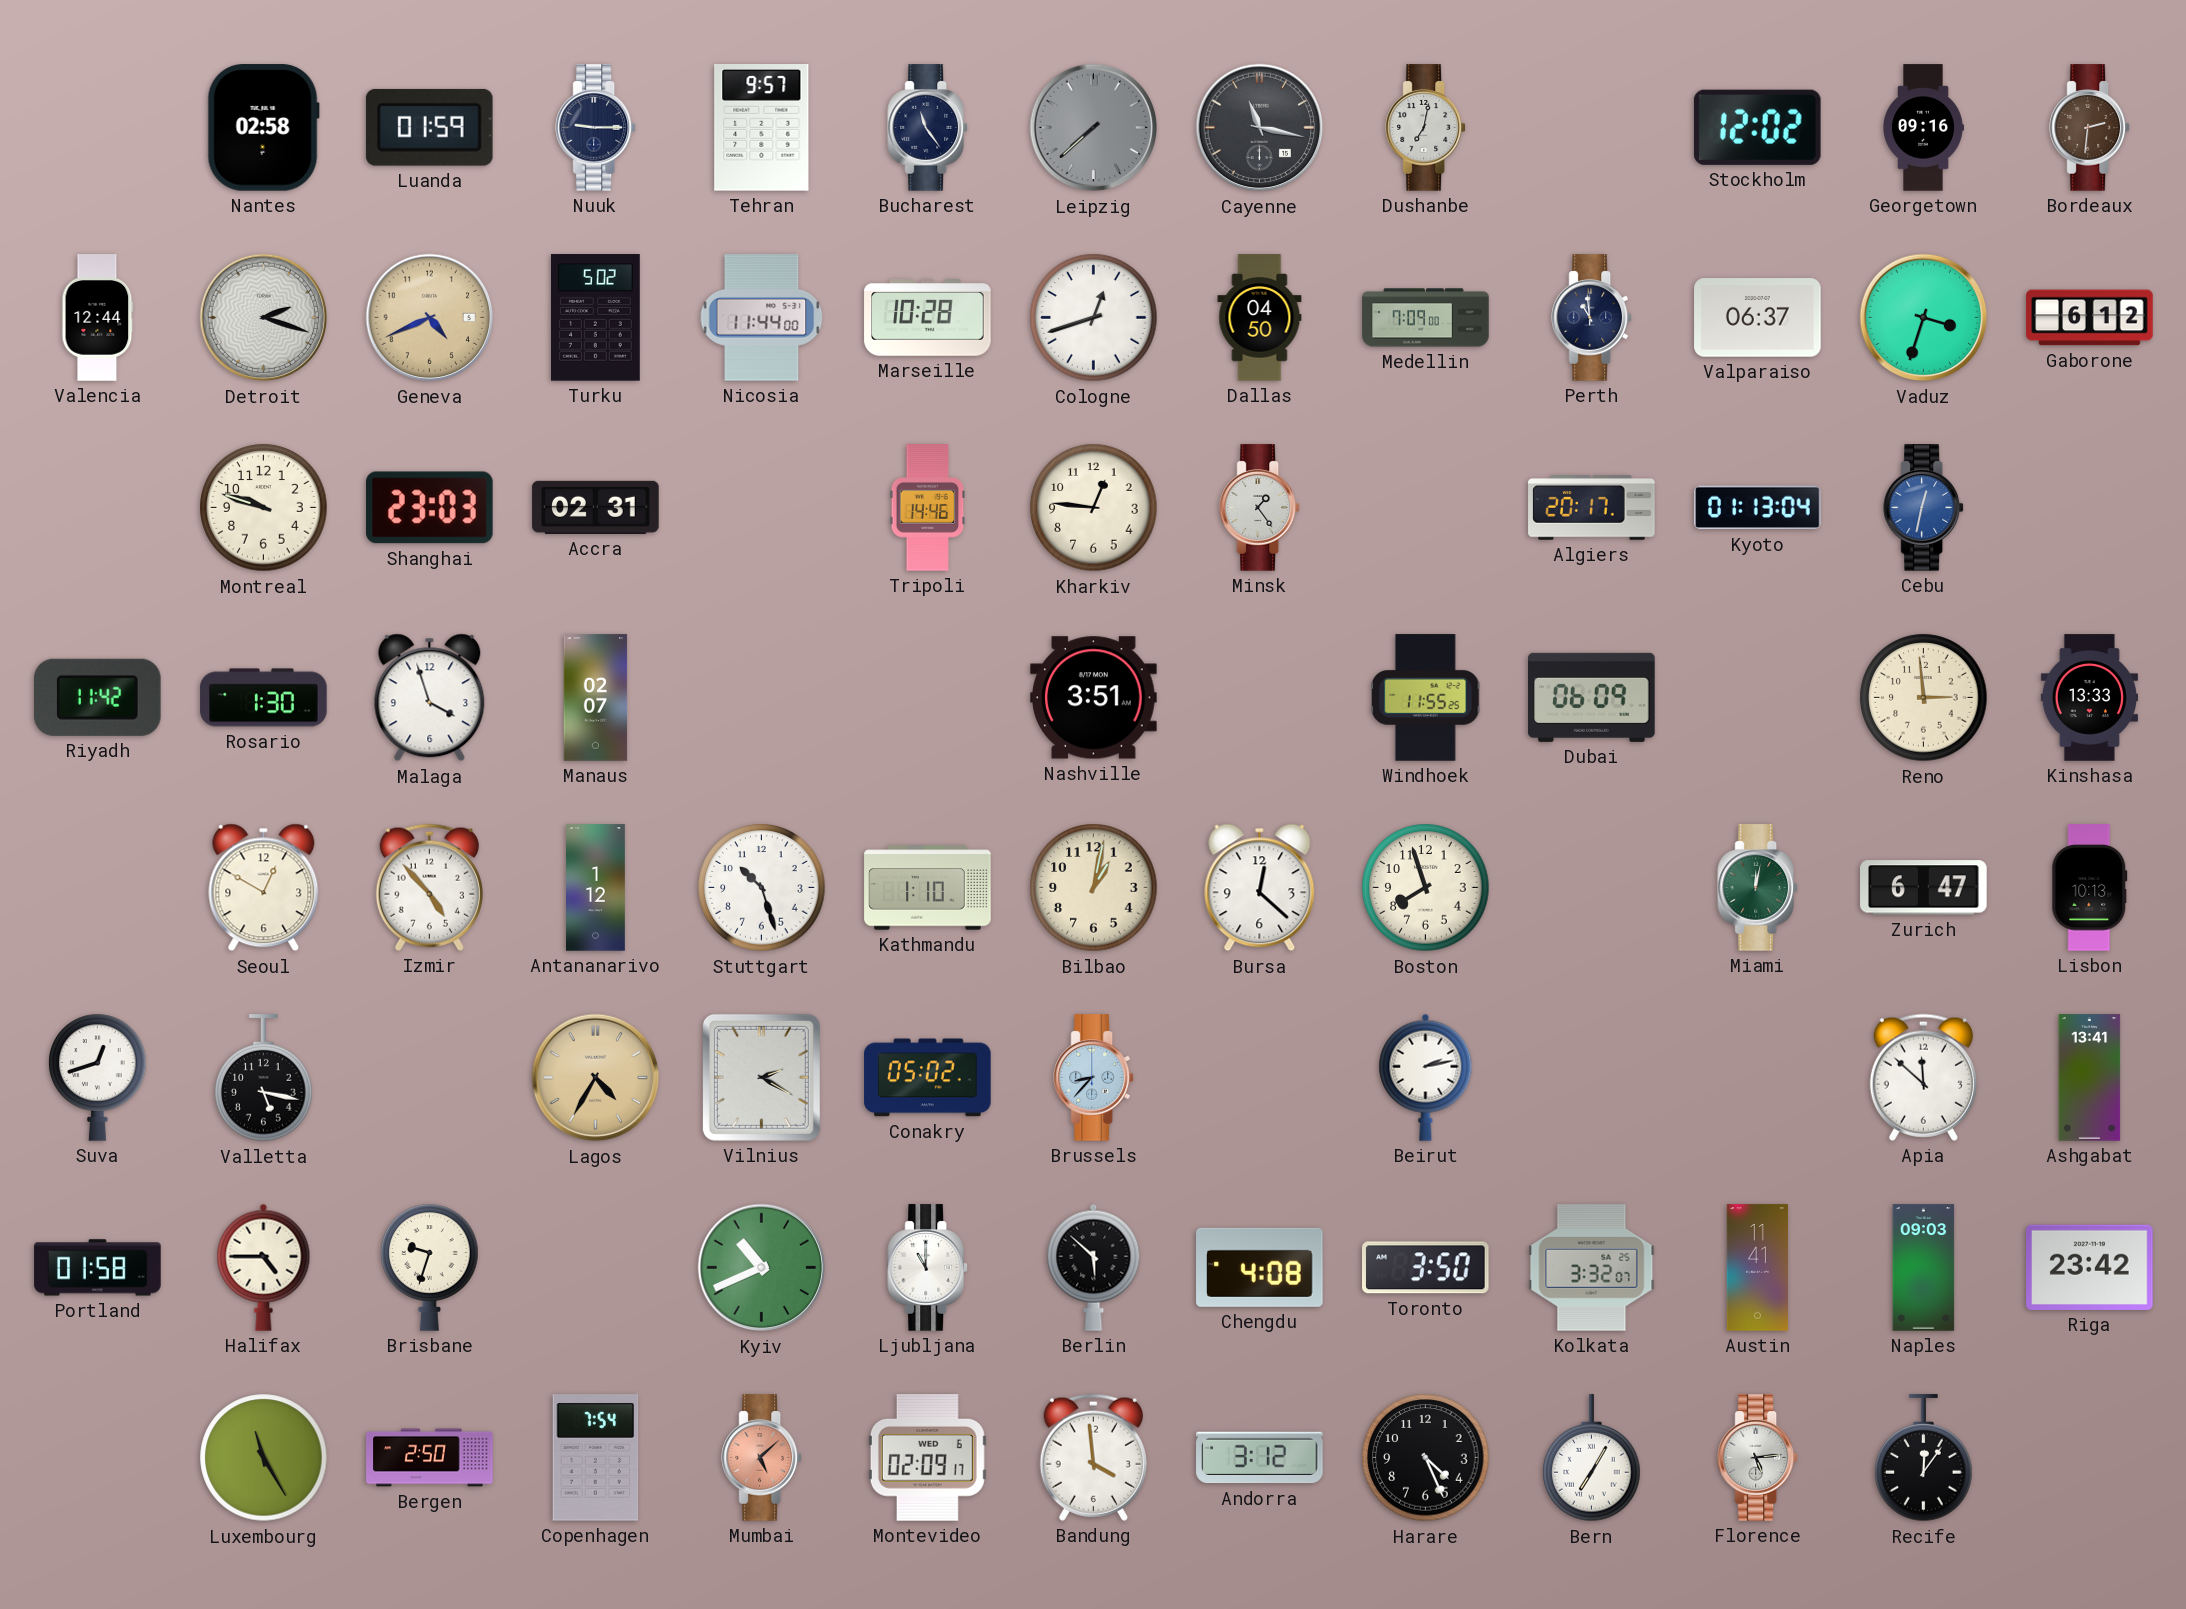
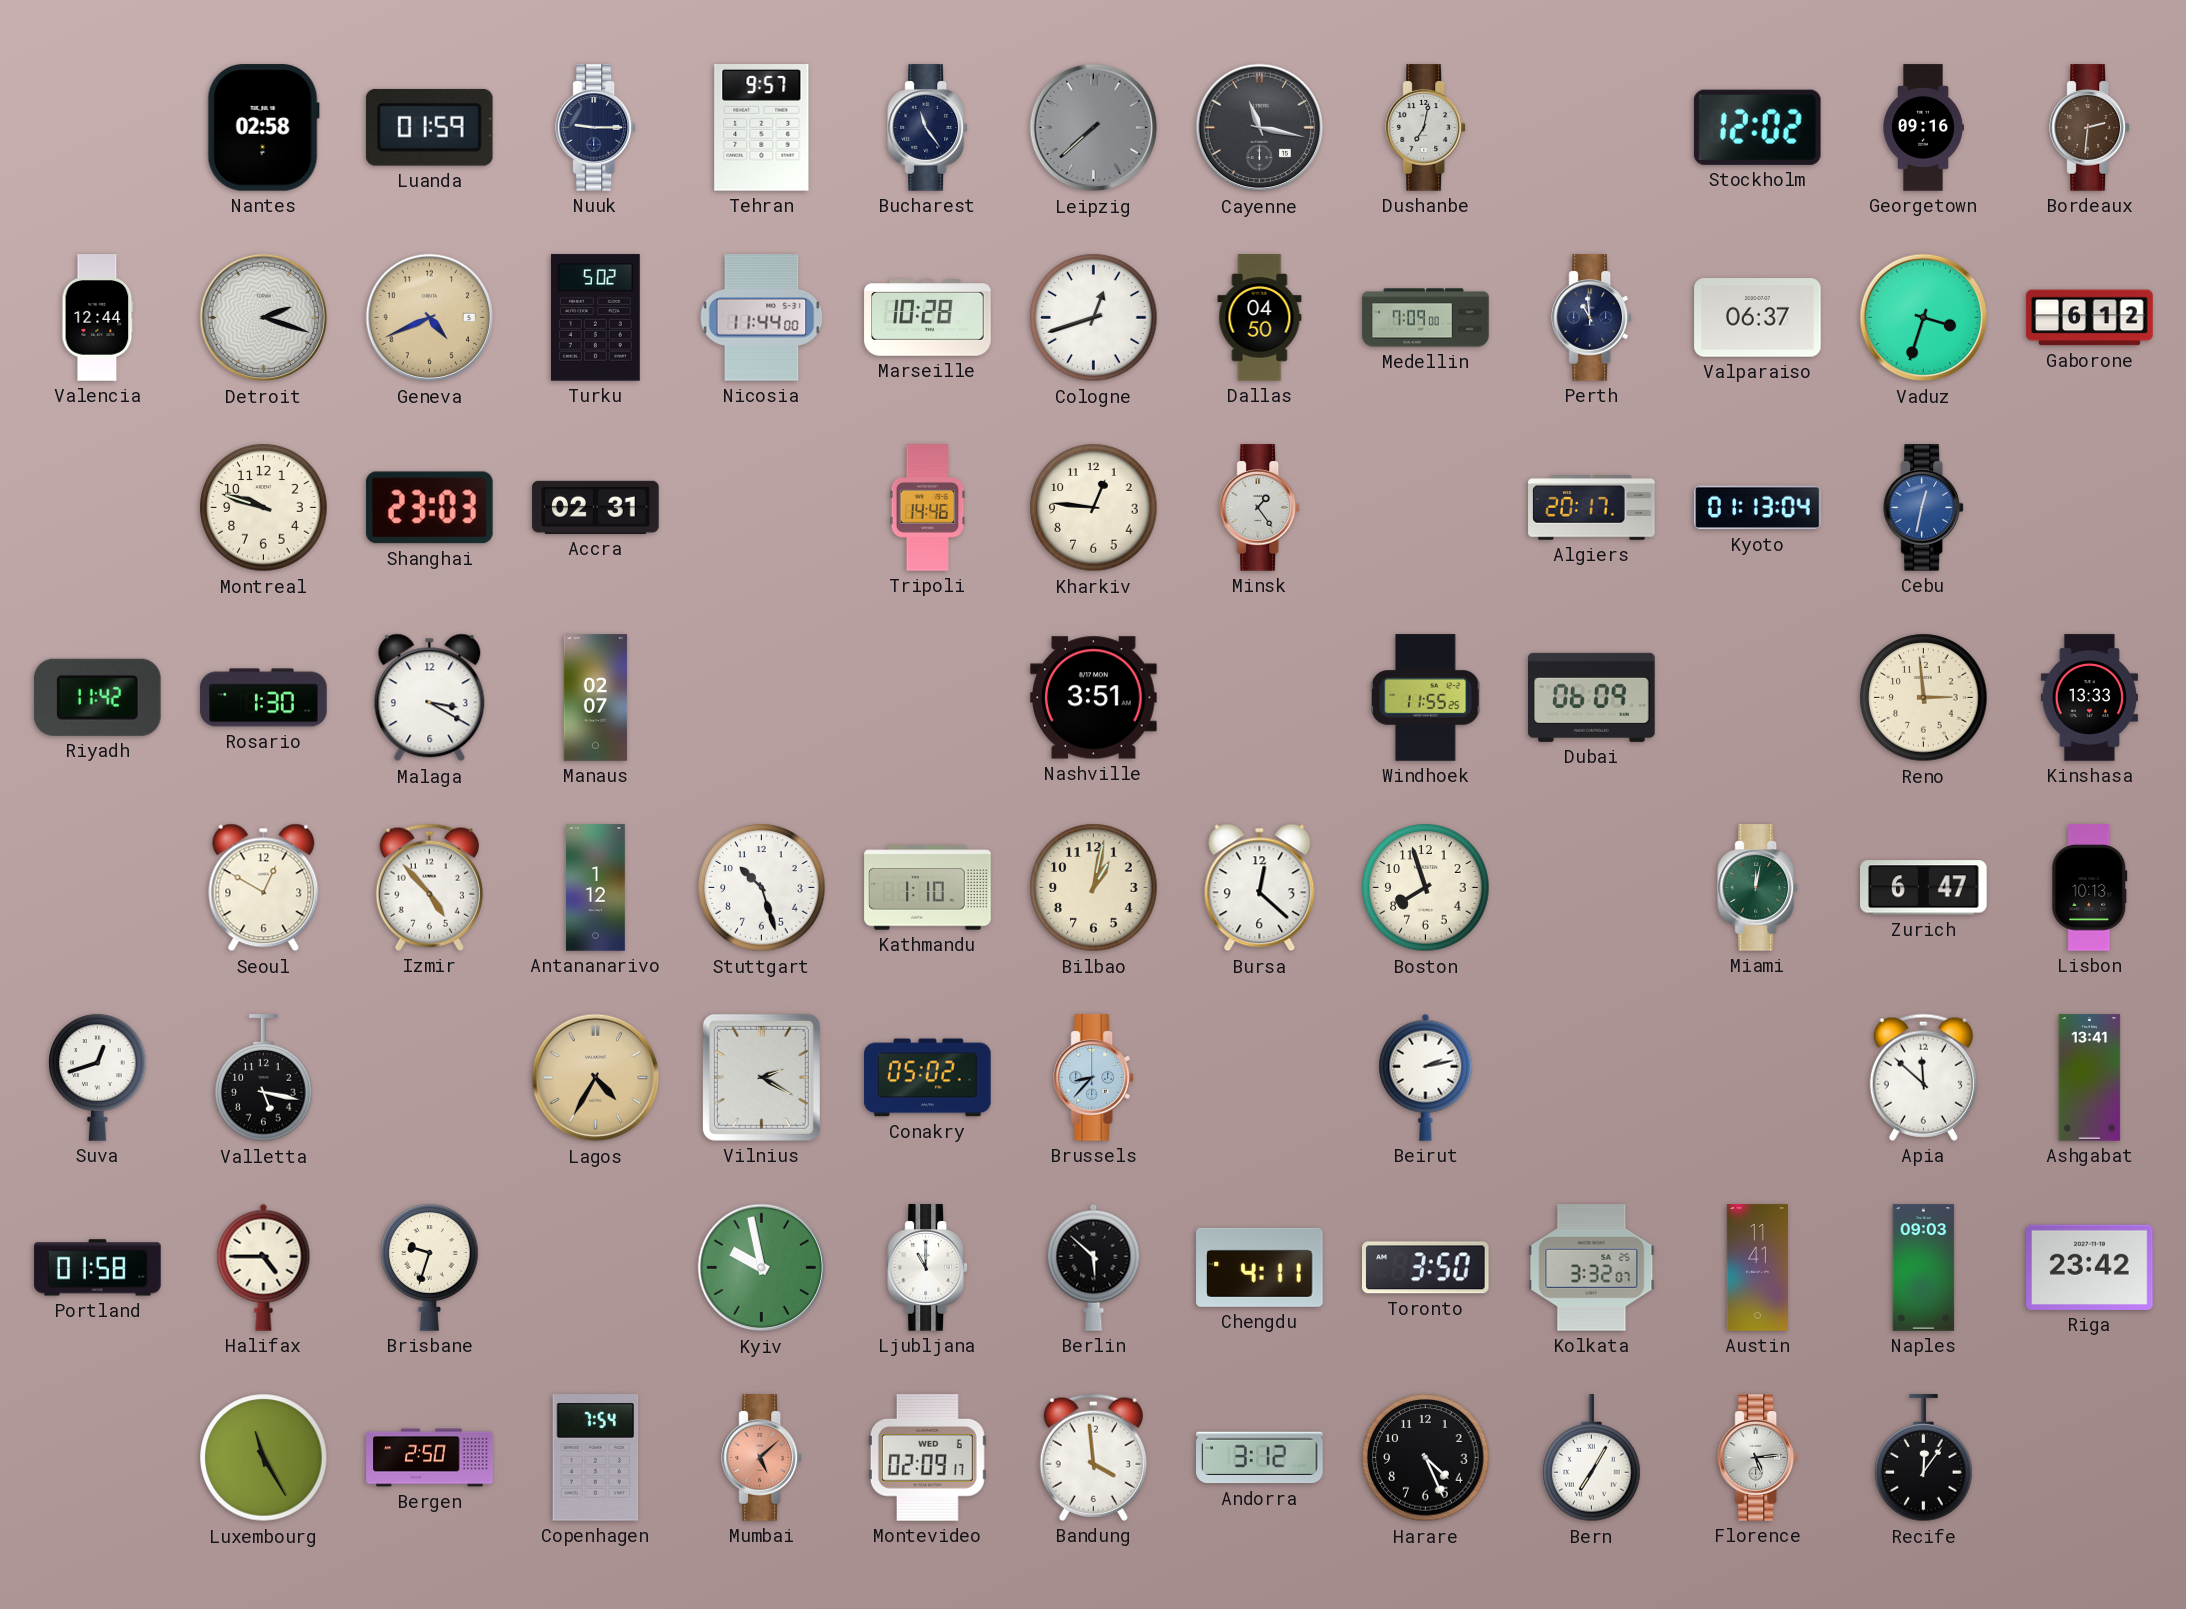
Malaga: 3:57 -> 3:20
Kyiv: 10:41 -> 9:58
Chengdu: 4:08 -> 4:11
